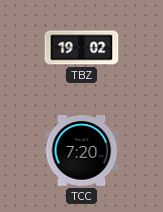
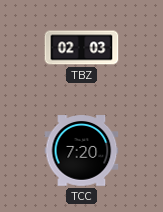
TBZ: 19:02 -> 02:03
